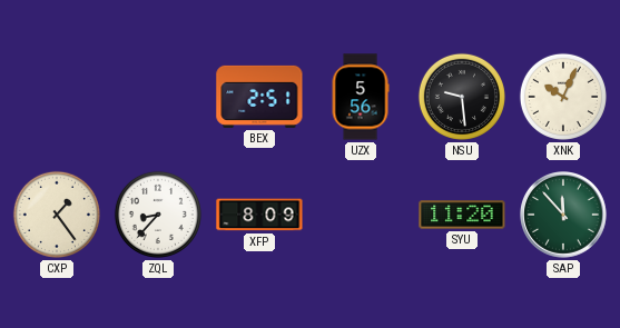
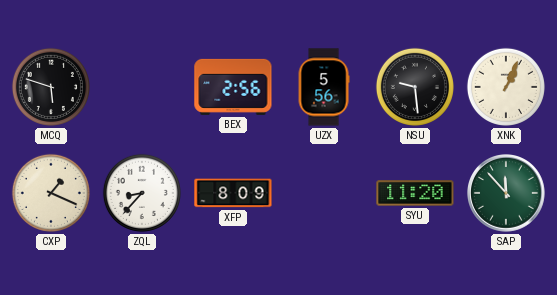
MCQ: none -> 5:48
BEX: 2:51 -> 2:56
XNK: 10:04 -> 1:04
CXP: 1:24 -> 1:19
